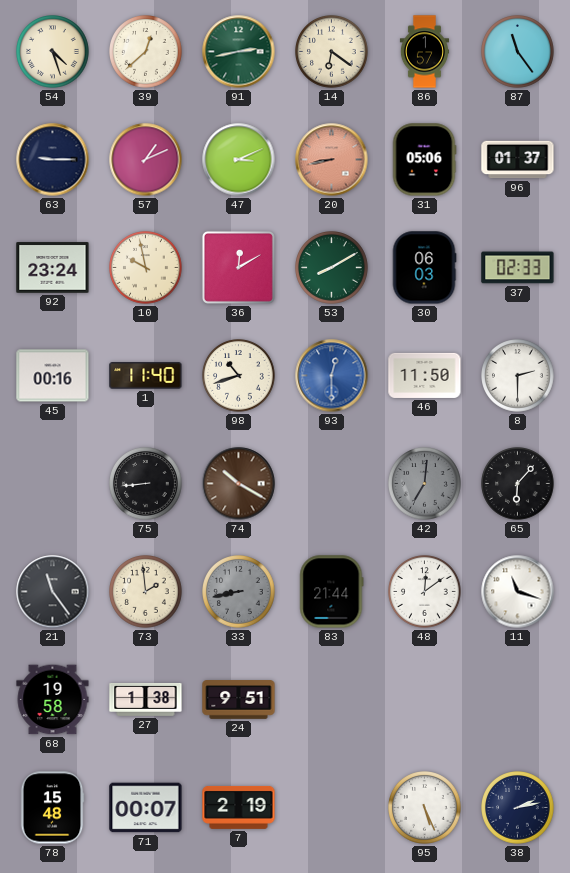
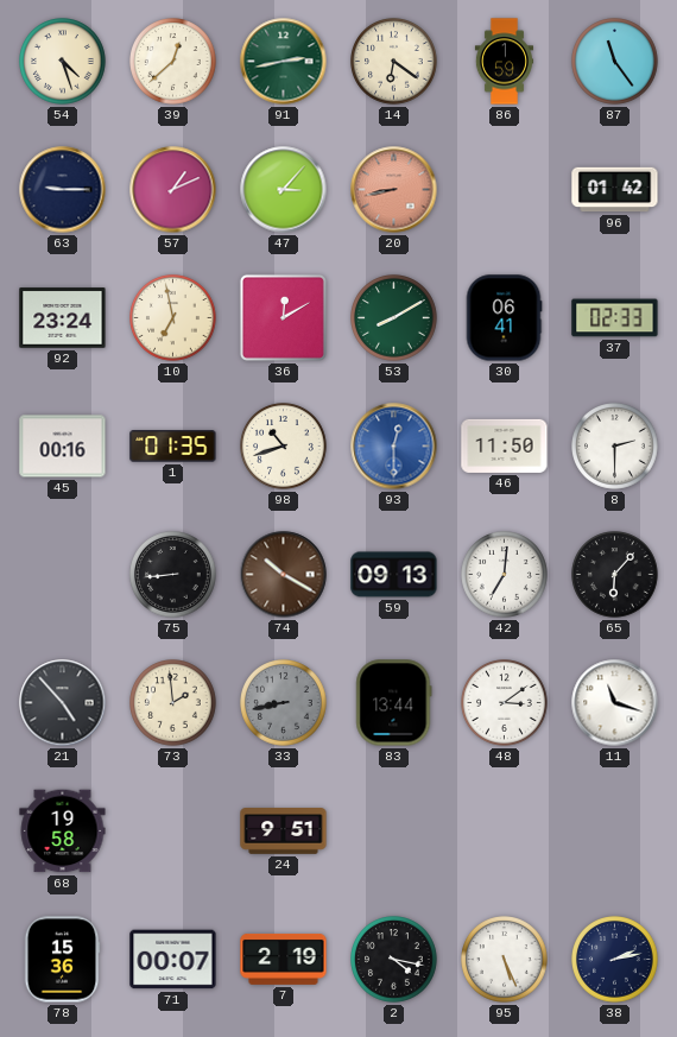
86: 1:57 -> 1:59
47: 3:11 -> 3:07
31: 05:06 -> none
96: 01:37 -> 01:42
10: 9:58 -> 6:58
30: 06:03 -> 06:41
1: 11:40 -> 01:35
59: none -> 09:13
42 dial: grey -> white
21: 11:24 -> 4:53
83: 21:44 -> 13:44
48: 12:09 -> 3:09
27: 1:38 -> none
78: 15:48 -> 15:36
2: none -> 4:17
